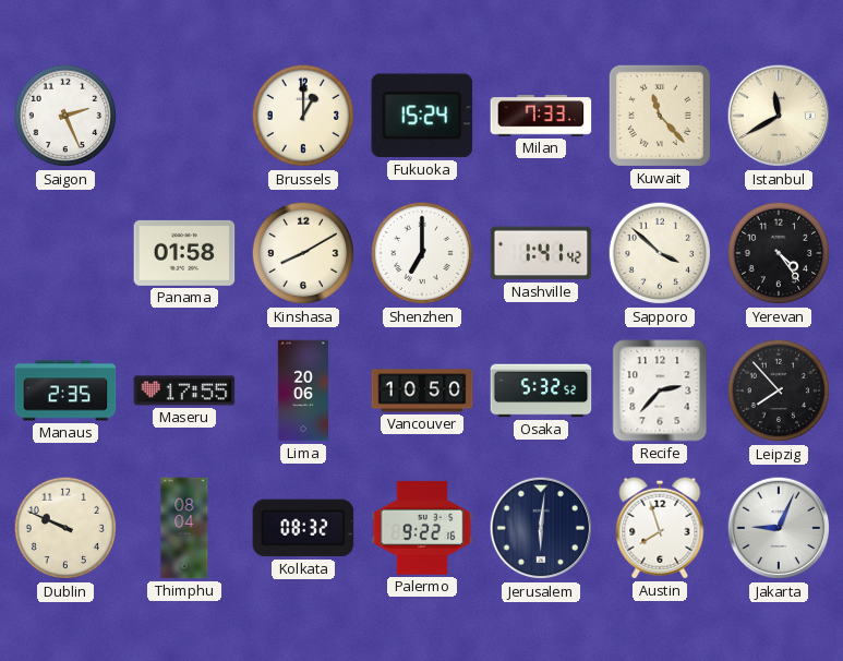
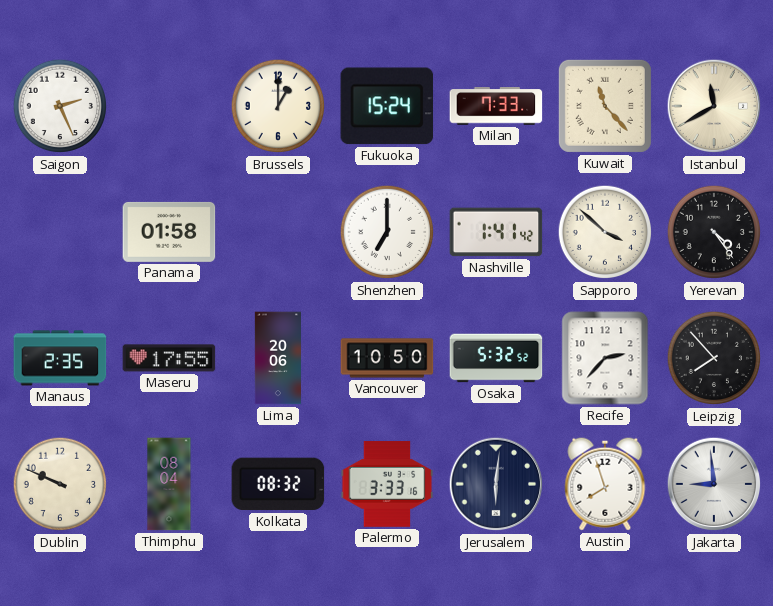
Kinshasa: 8:10 -> none
Palermo: 9:22 -> 3:33
Jakarta: 9:04 -> 8:59
